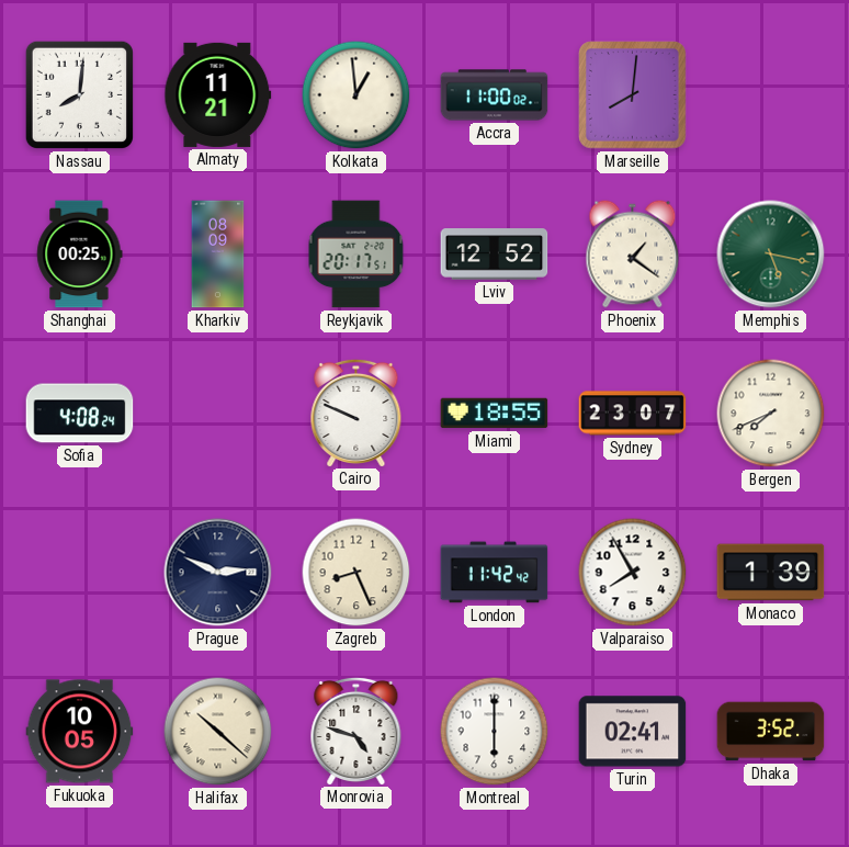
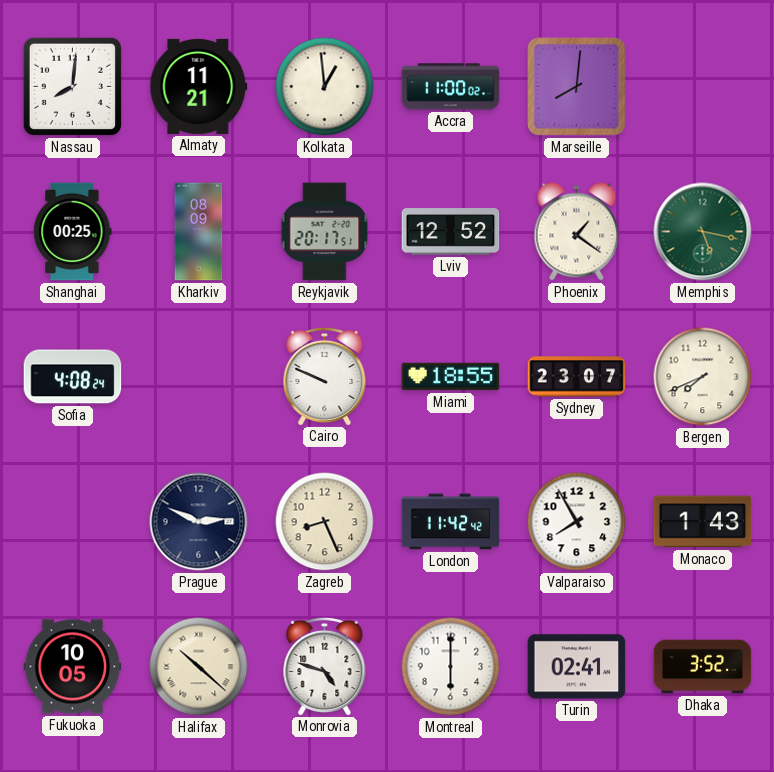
Monaco: 1:39 -> 1:43
